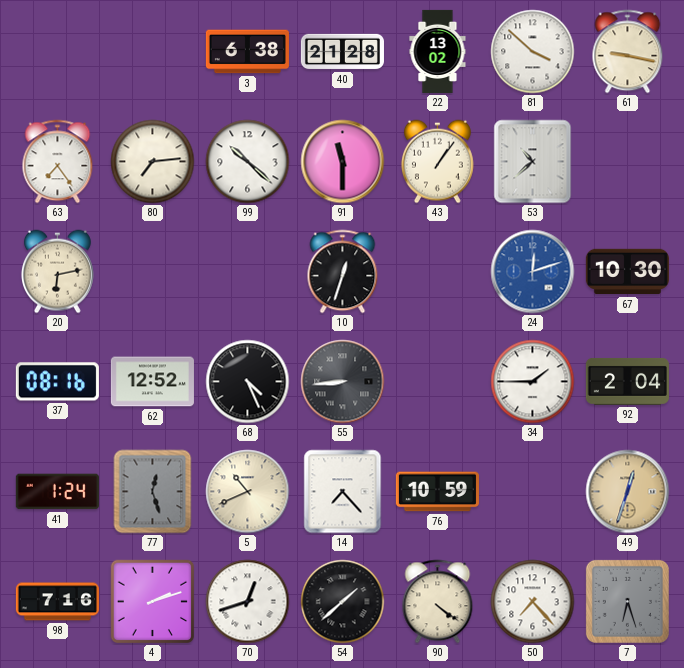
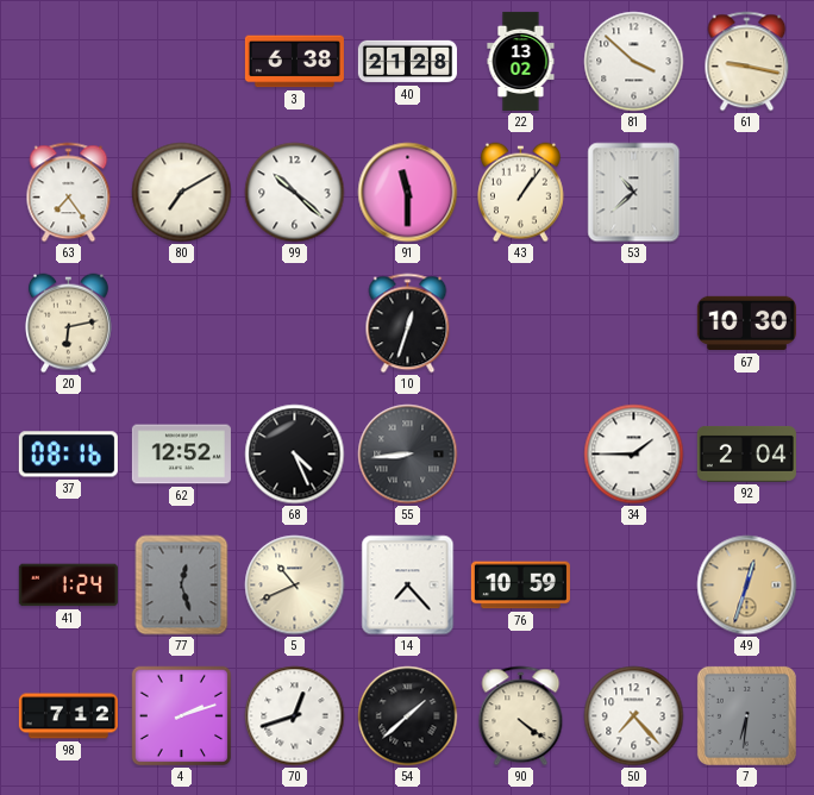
80: 7:14 -> 7:10
24: 12:12 -> none
98: 7:16 -> 7:12
7: 6:27 -> 6:31
